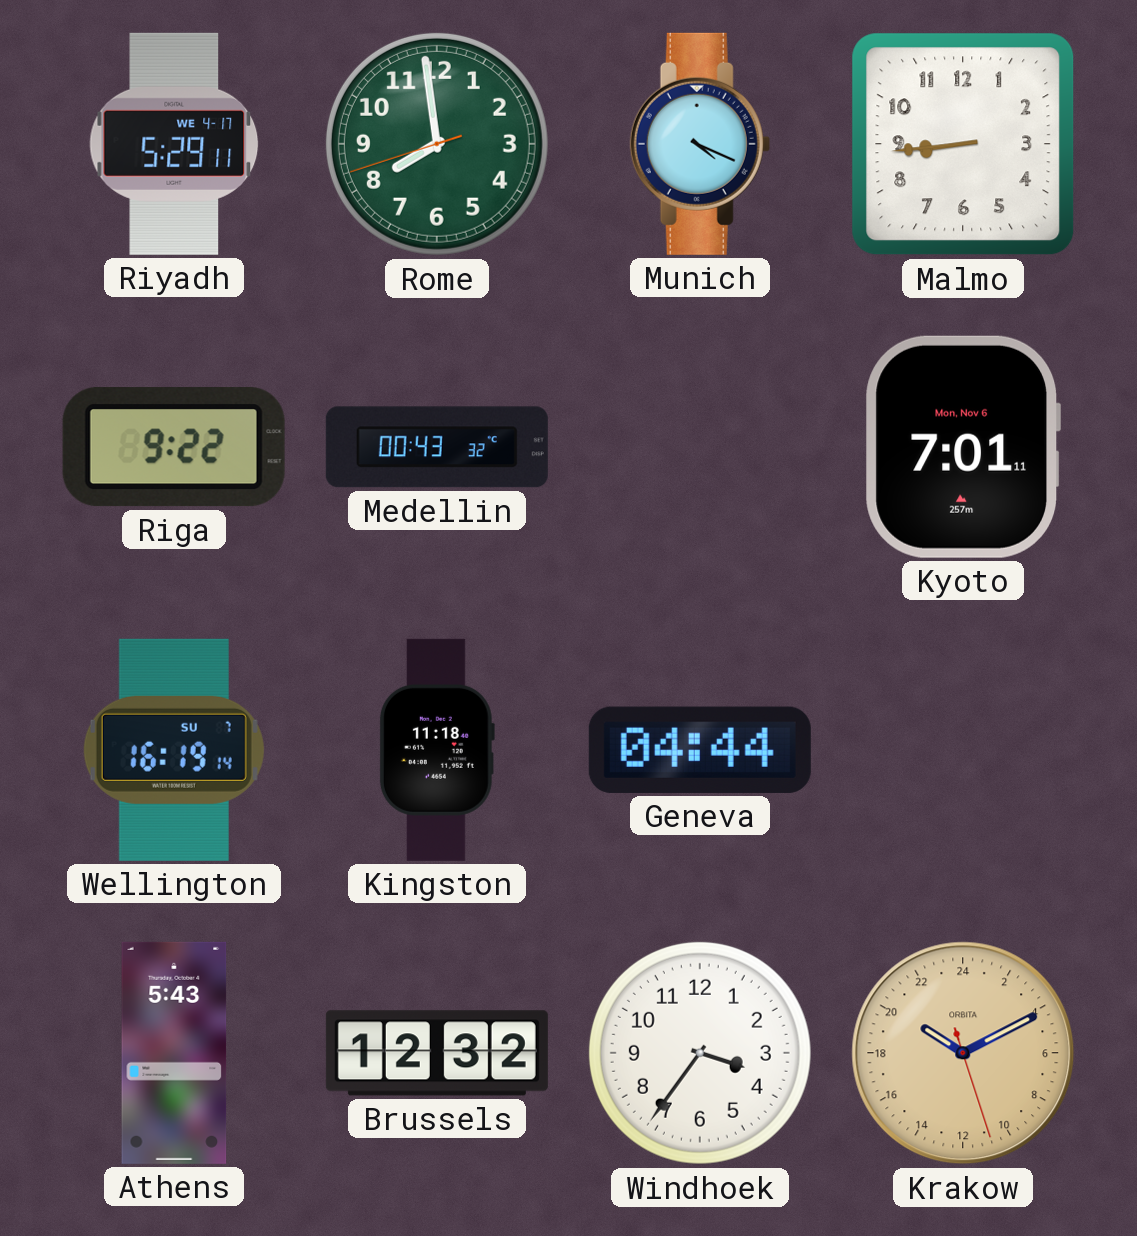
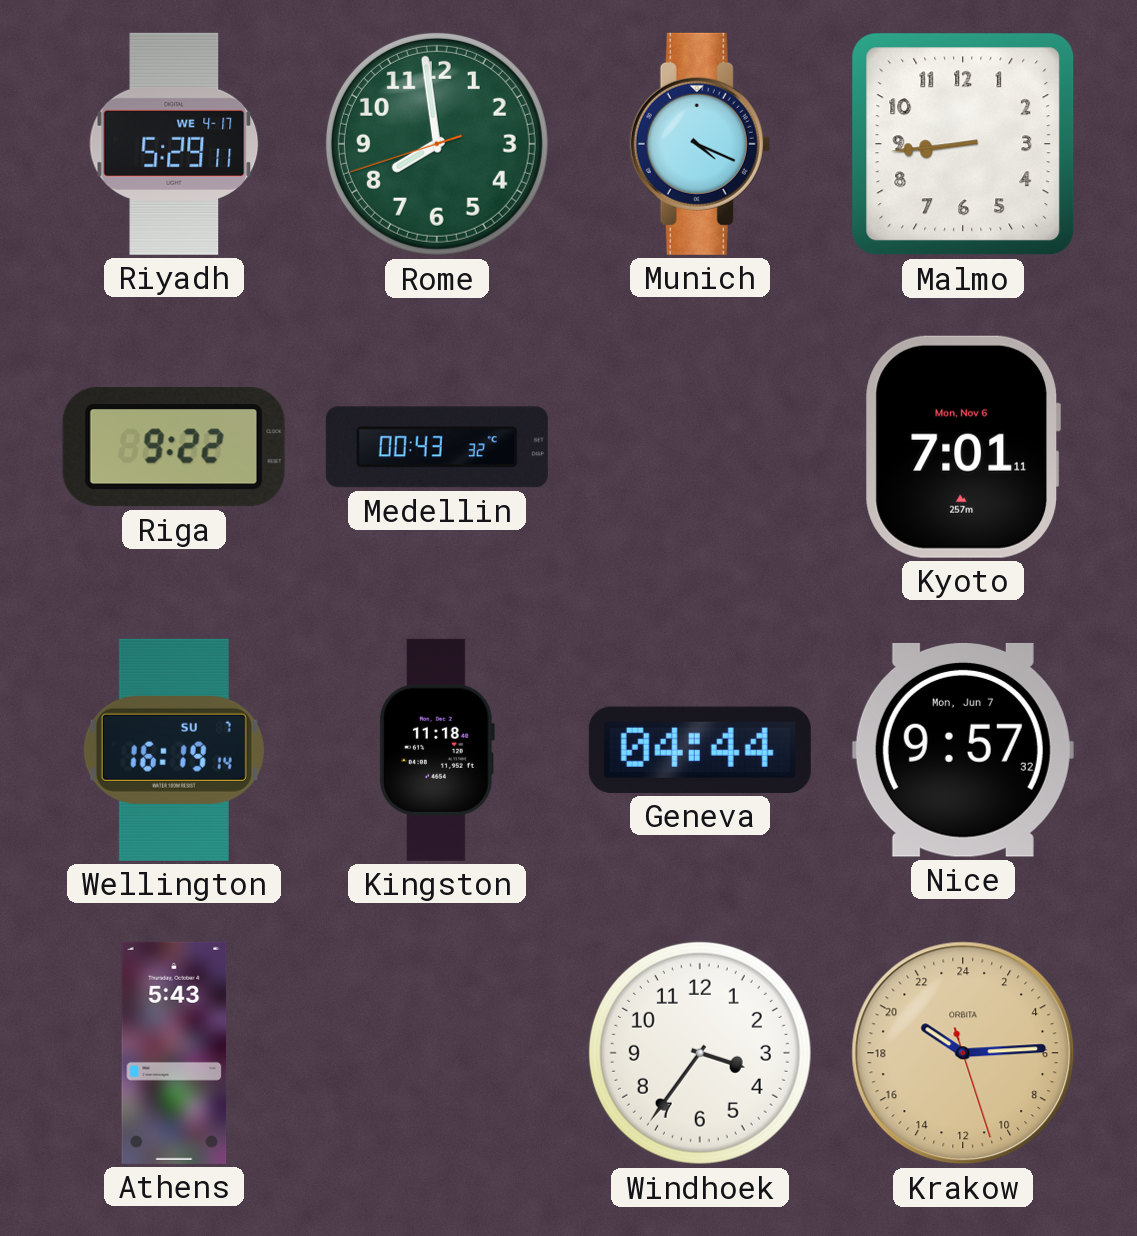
Nice: none -> 9:57
Brussels: 12:32 -> none
Krakow: 20:10 -> 20:14
